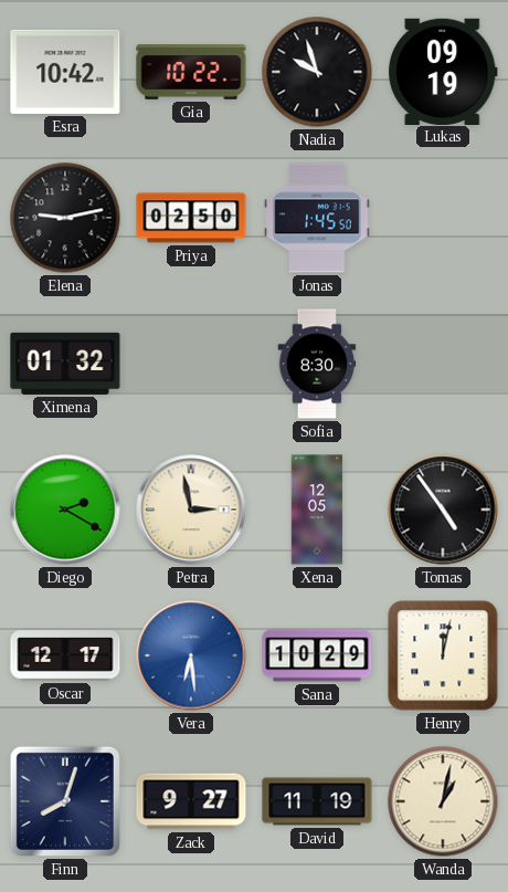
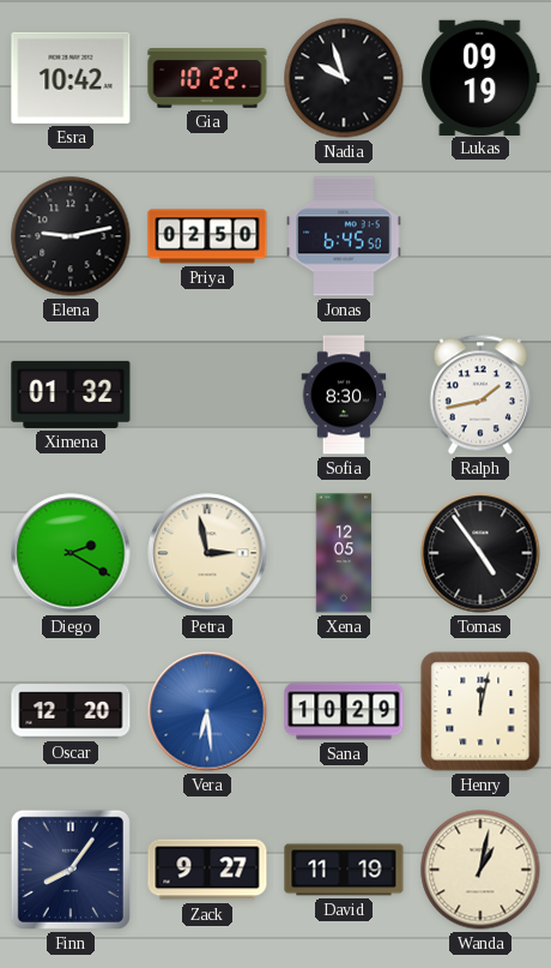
Jonas: 1:45 -> 6:45
Ralph: none -> 1:43
Oscar: 12:17 -> 12:20
Finn: 8:03 -> 8:06
